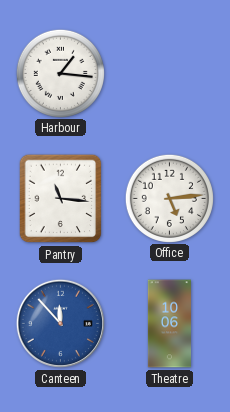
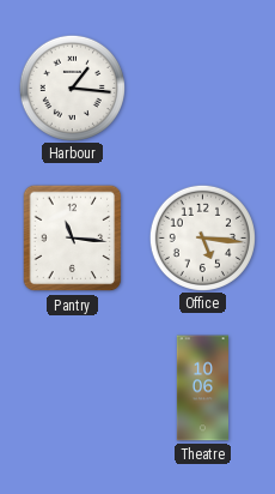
Office: 5:14 -> 5:16
Canteen: 11:53 -> none
